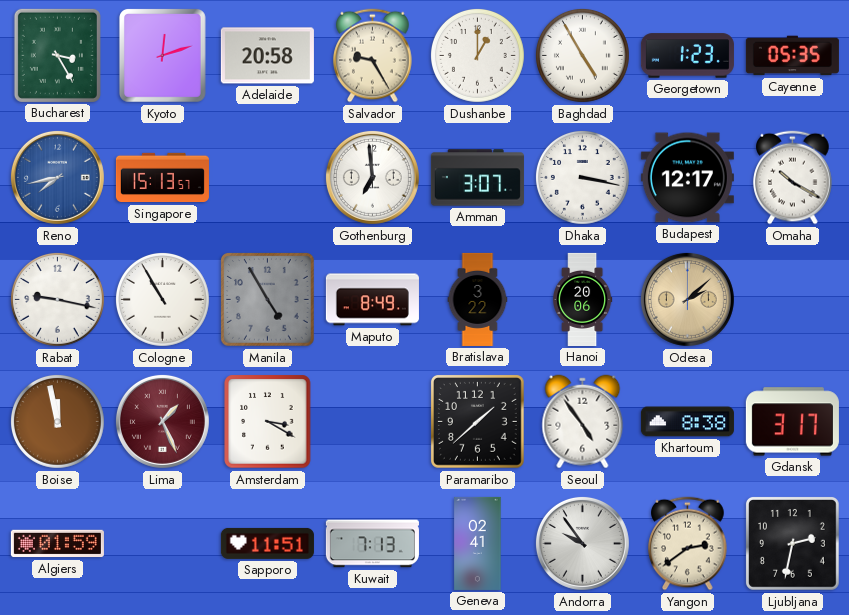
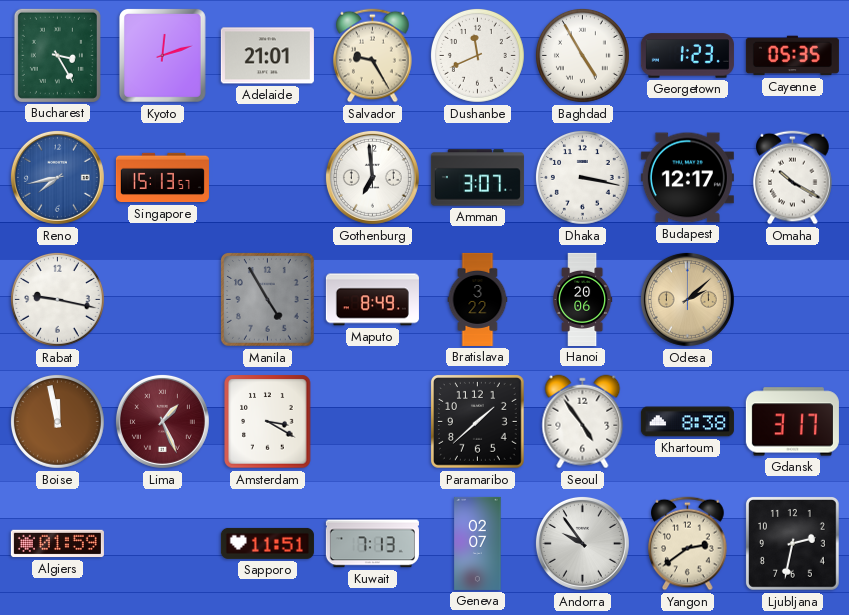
Adelaide: 20:58 -> 21:01
Dushanbe: 1:00 -> 11:41
Cologne: 10:55 -> none
Geneva: 02:41 -> 02:07
